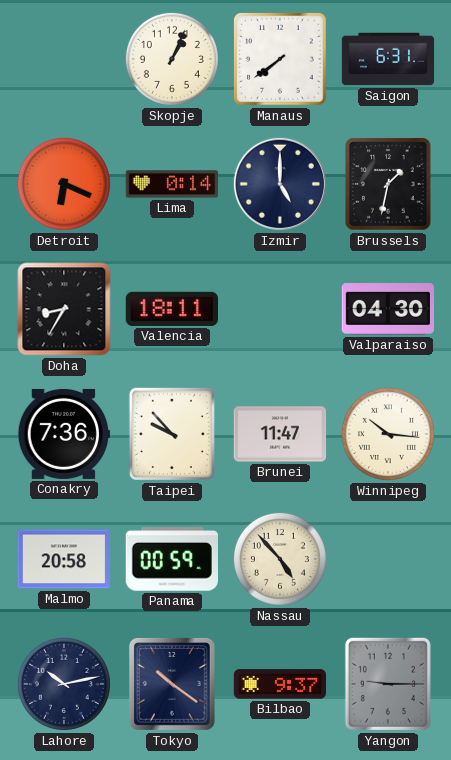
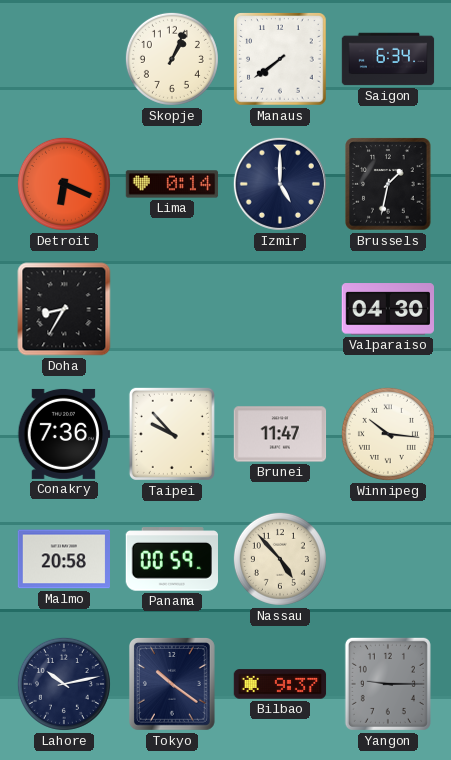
Saigon: 6:31 -> 6:34
Valencia: 18:11 -> none
